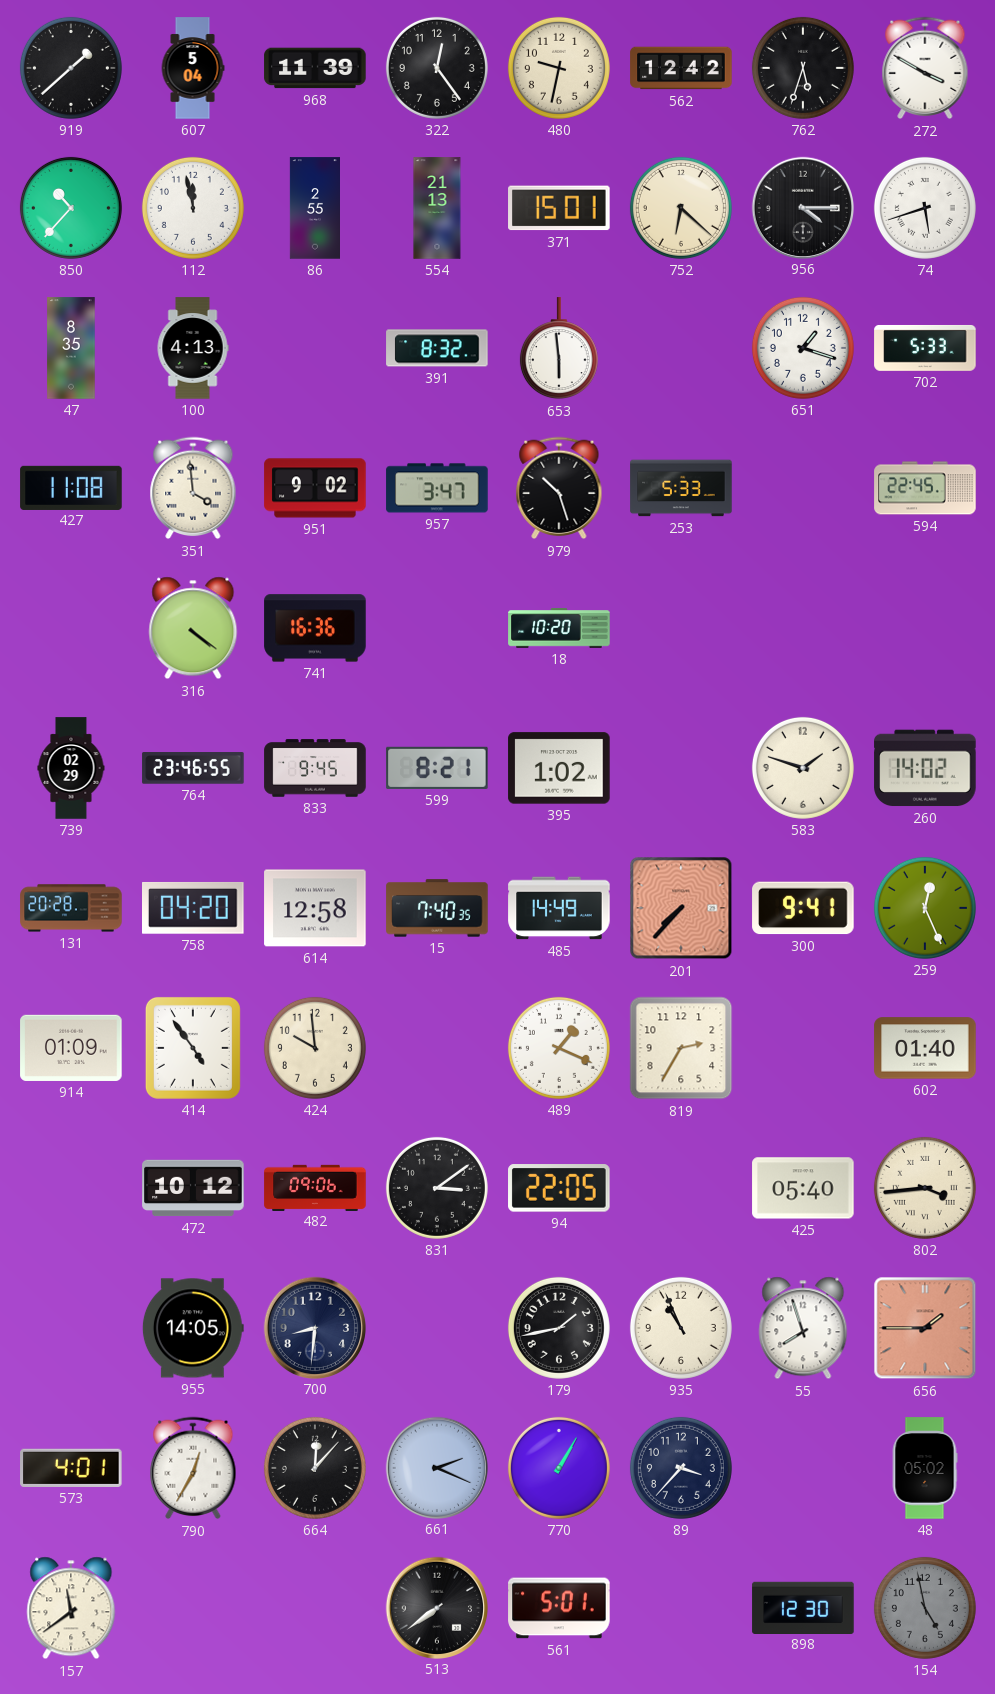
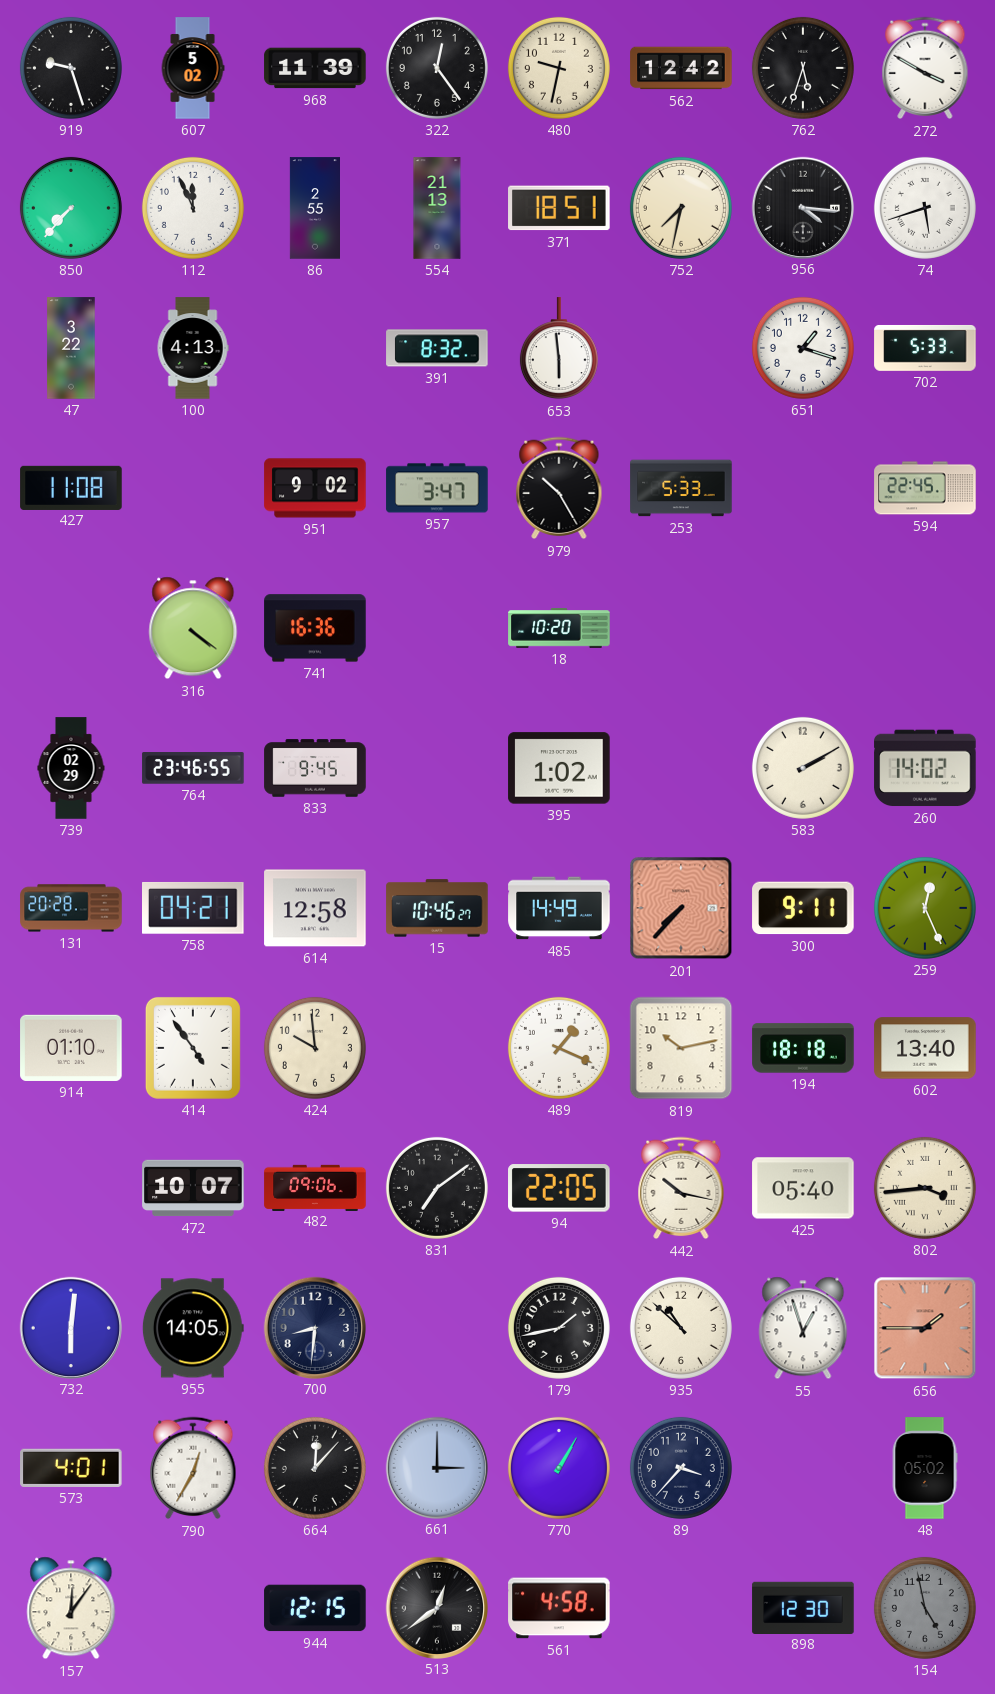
919: 1:38 -> 9:27
607: 5:04 -> 5:02
850: 10:37 -> 7:37
112: 11:58 -> 11:56
371: 15:01 -> 18:51
752: 6:22 -> 7:32
956: 4:15 -> 4:16
47: 8:35 -> 3:22
351: 3:59 -> none
979: 10:27 -> 10:25
599: 8:21 -> none
583: 1:48 -> 2:10
758: 04:20 -> 04:21
15: 7:40 -> 10:46
300: 9:41 -> 9:11
914: 01:09 -> 01:10
819: 2:35 -> 10:13
194: none -> 18:18
602: 01:40 -> 13:40
472: 10:12 -> 10:07
831: 3:09 -> 7:09
442: none -> 10:17
732: none -> 6:01
935: 10:56 -> 10:52
55: 7:57 -> 12:57
661: 2:19 -> 3:00
157: 11:39 -> 12:06
944: none -> 12:15
513: 7:39 -> 12:39
561: 5:01 -> 4:58
